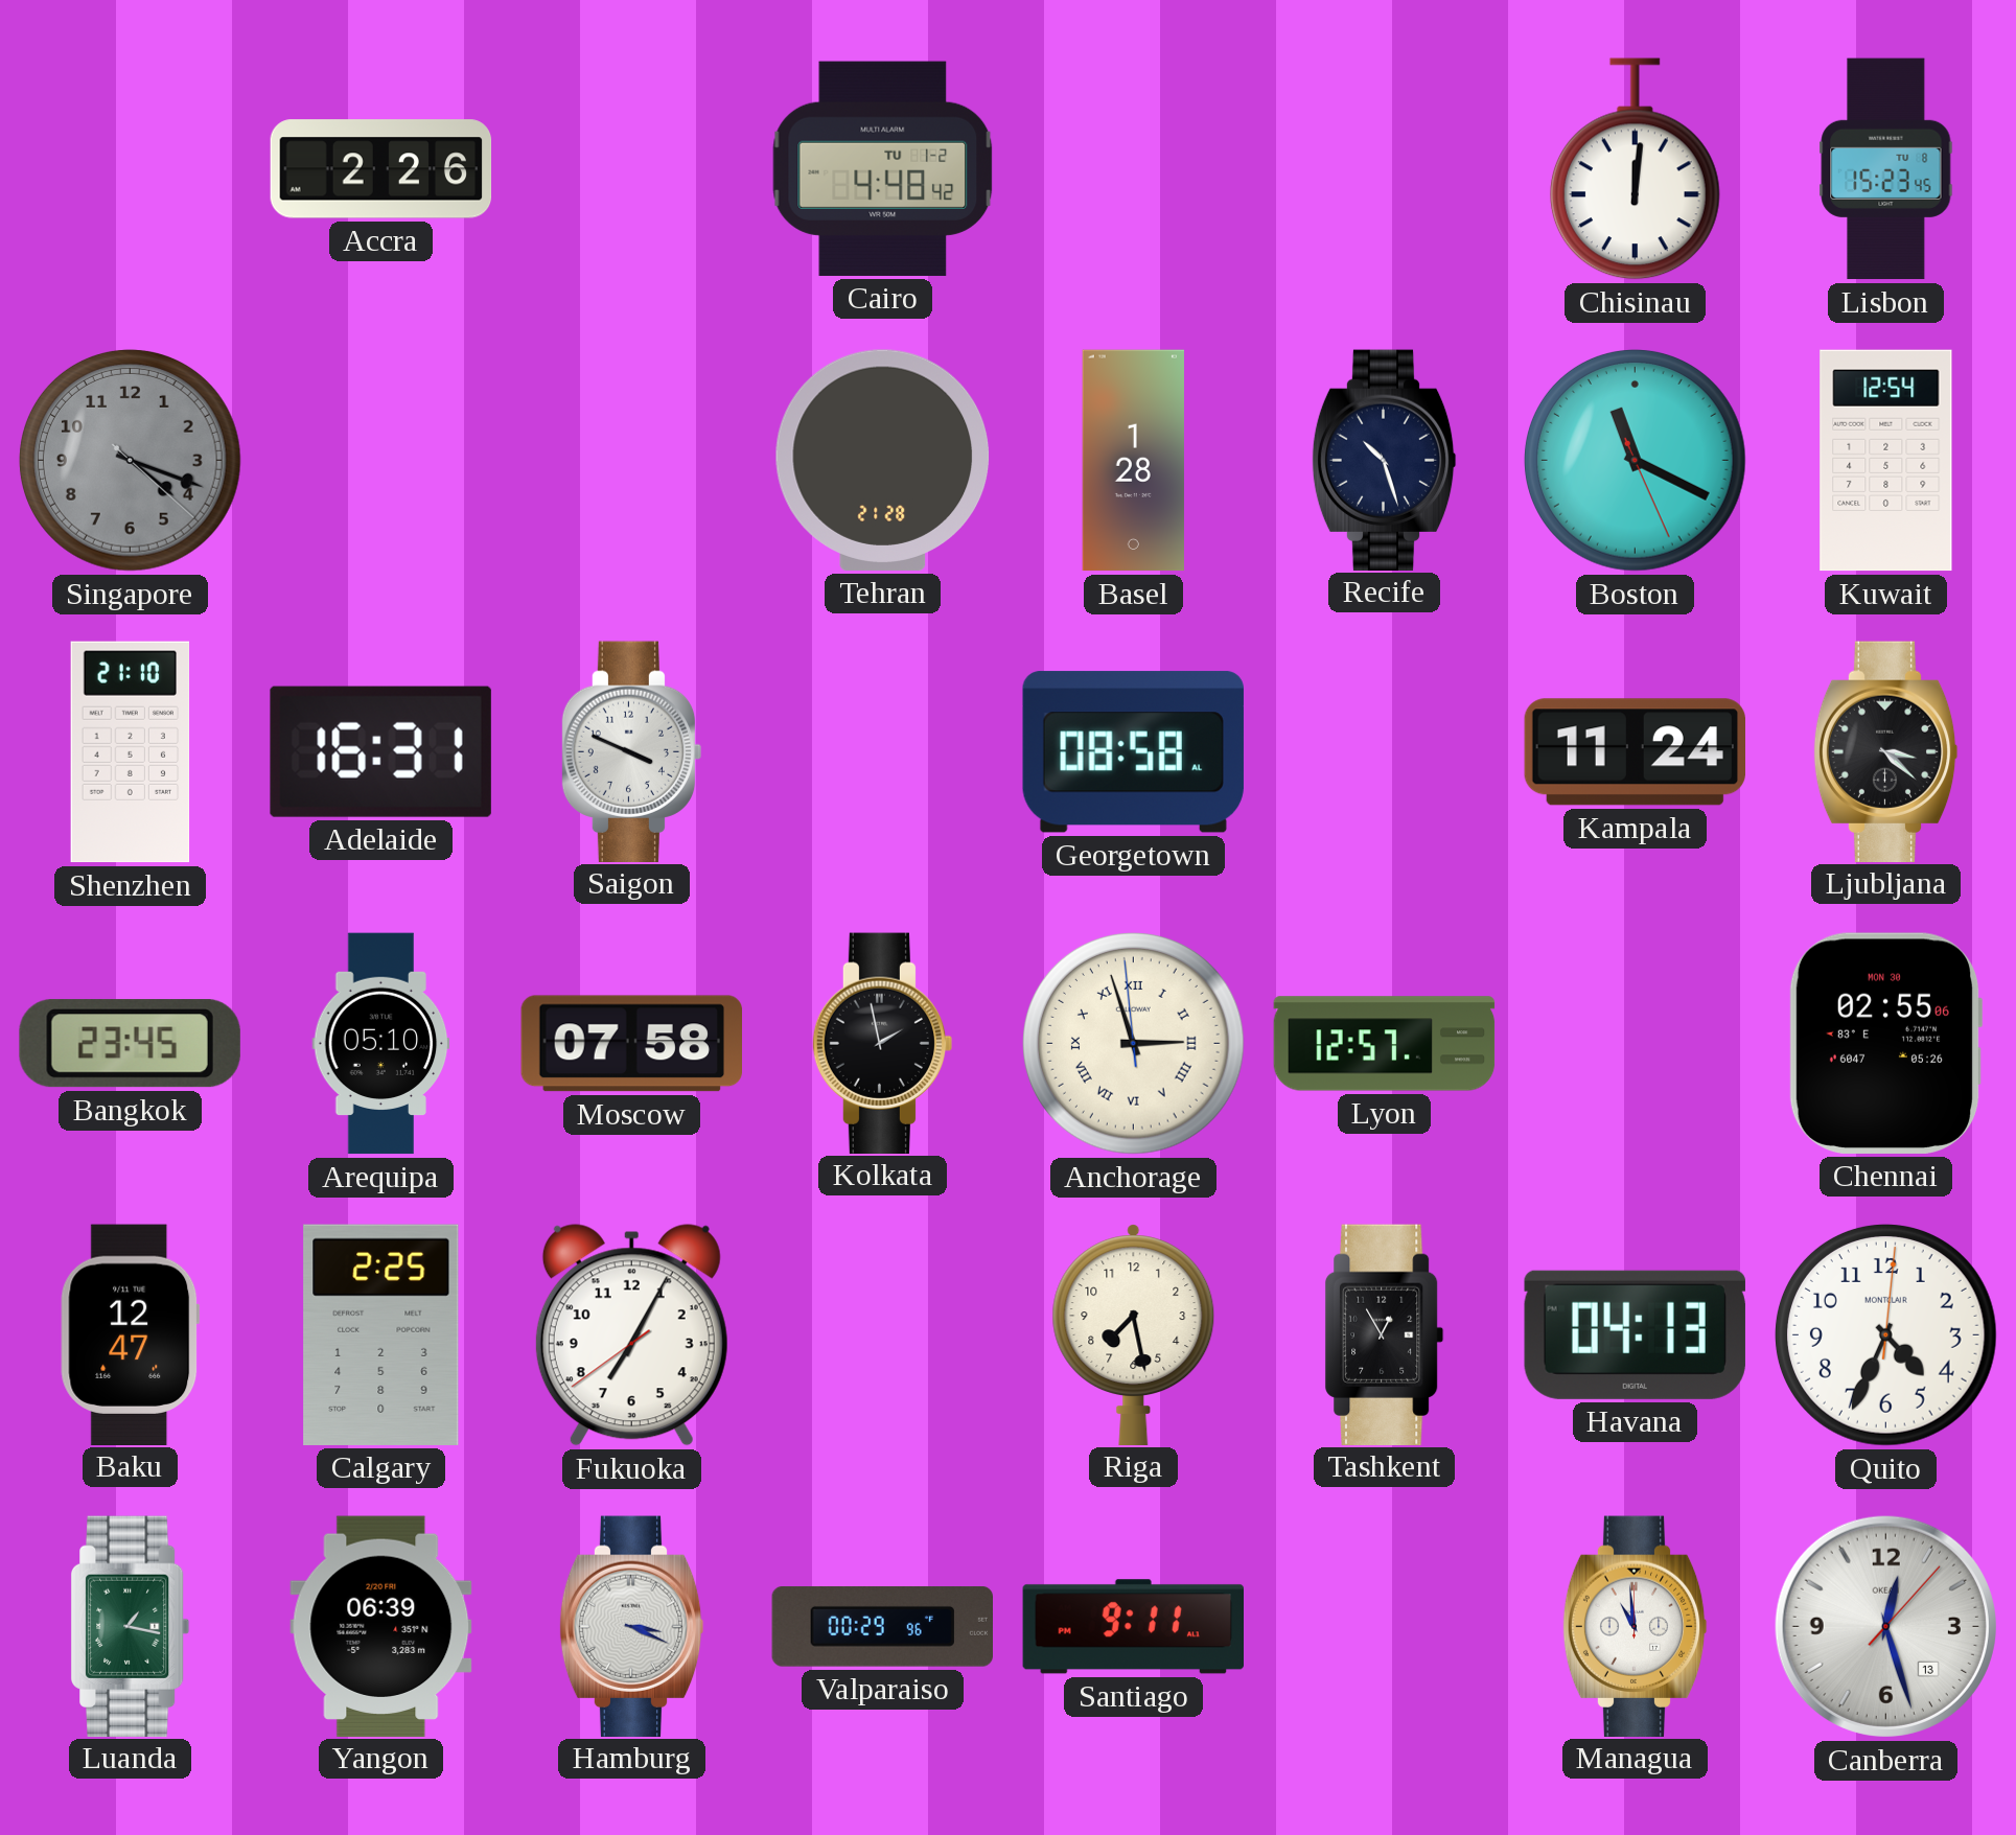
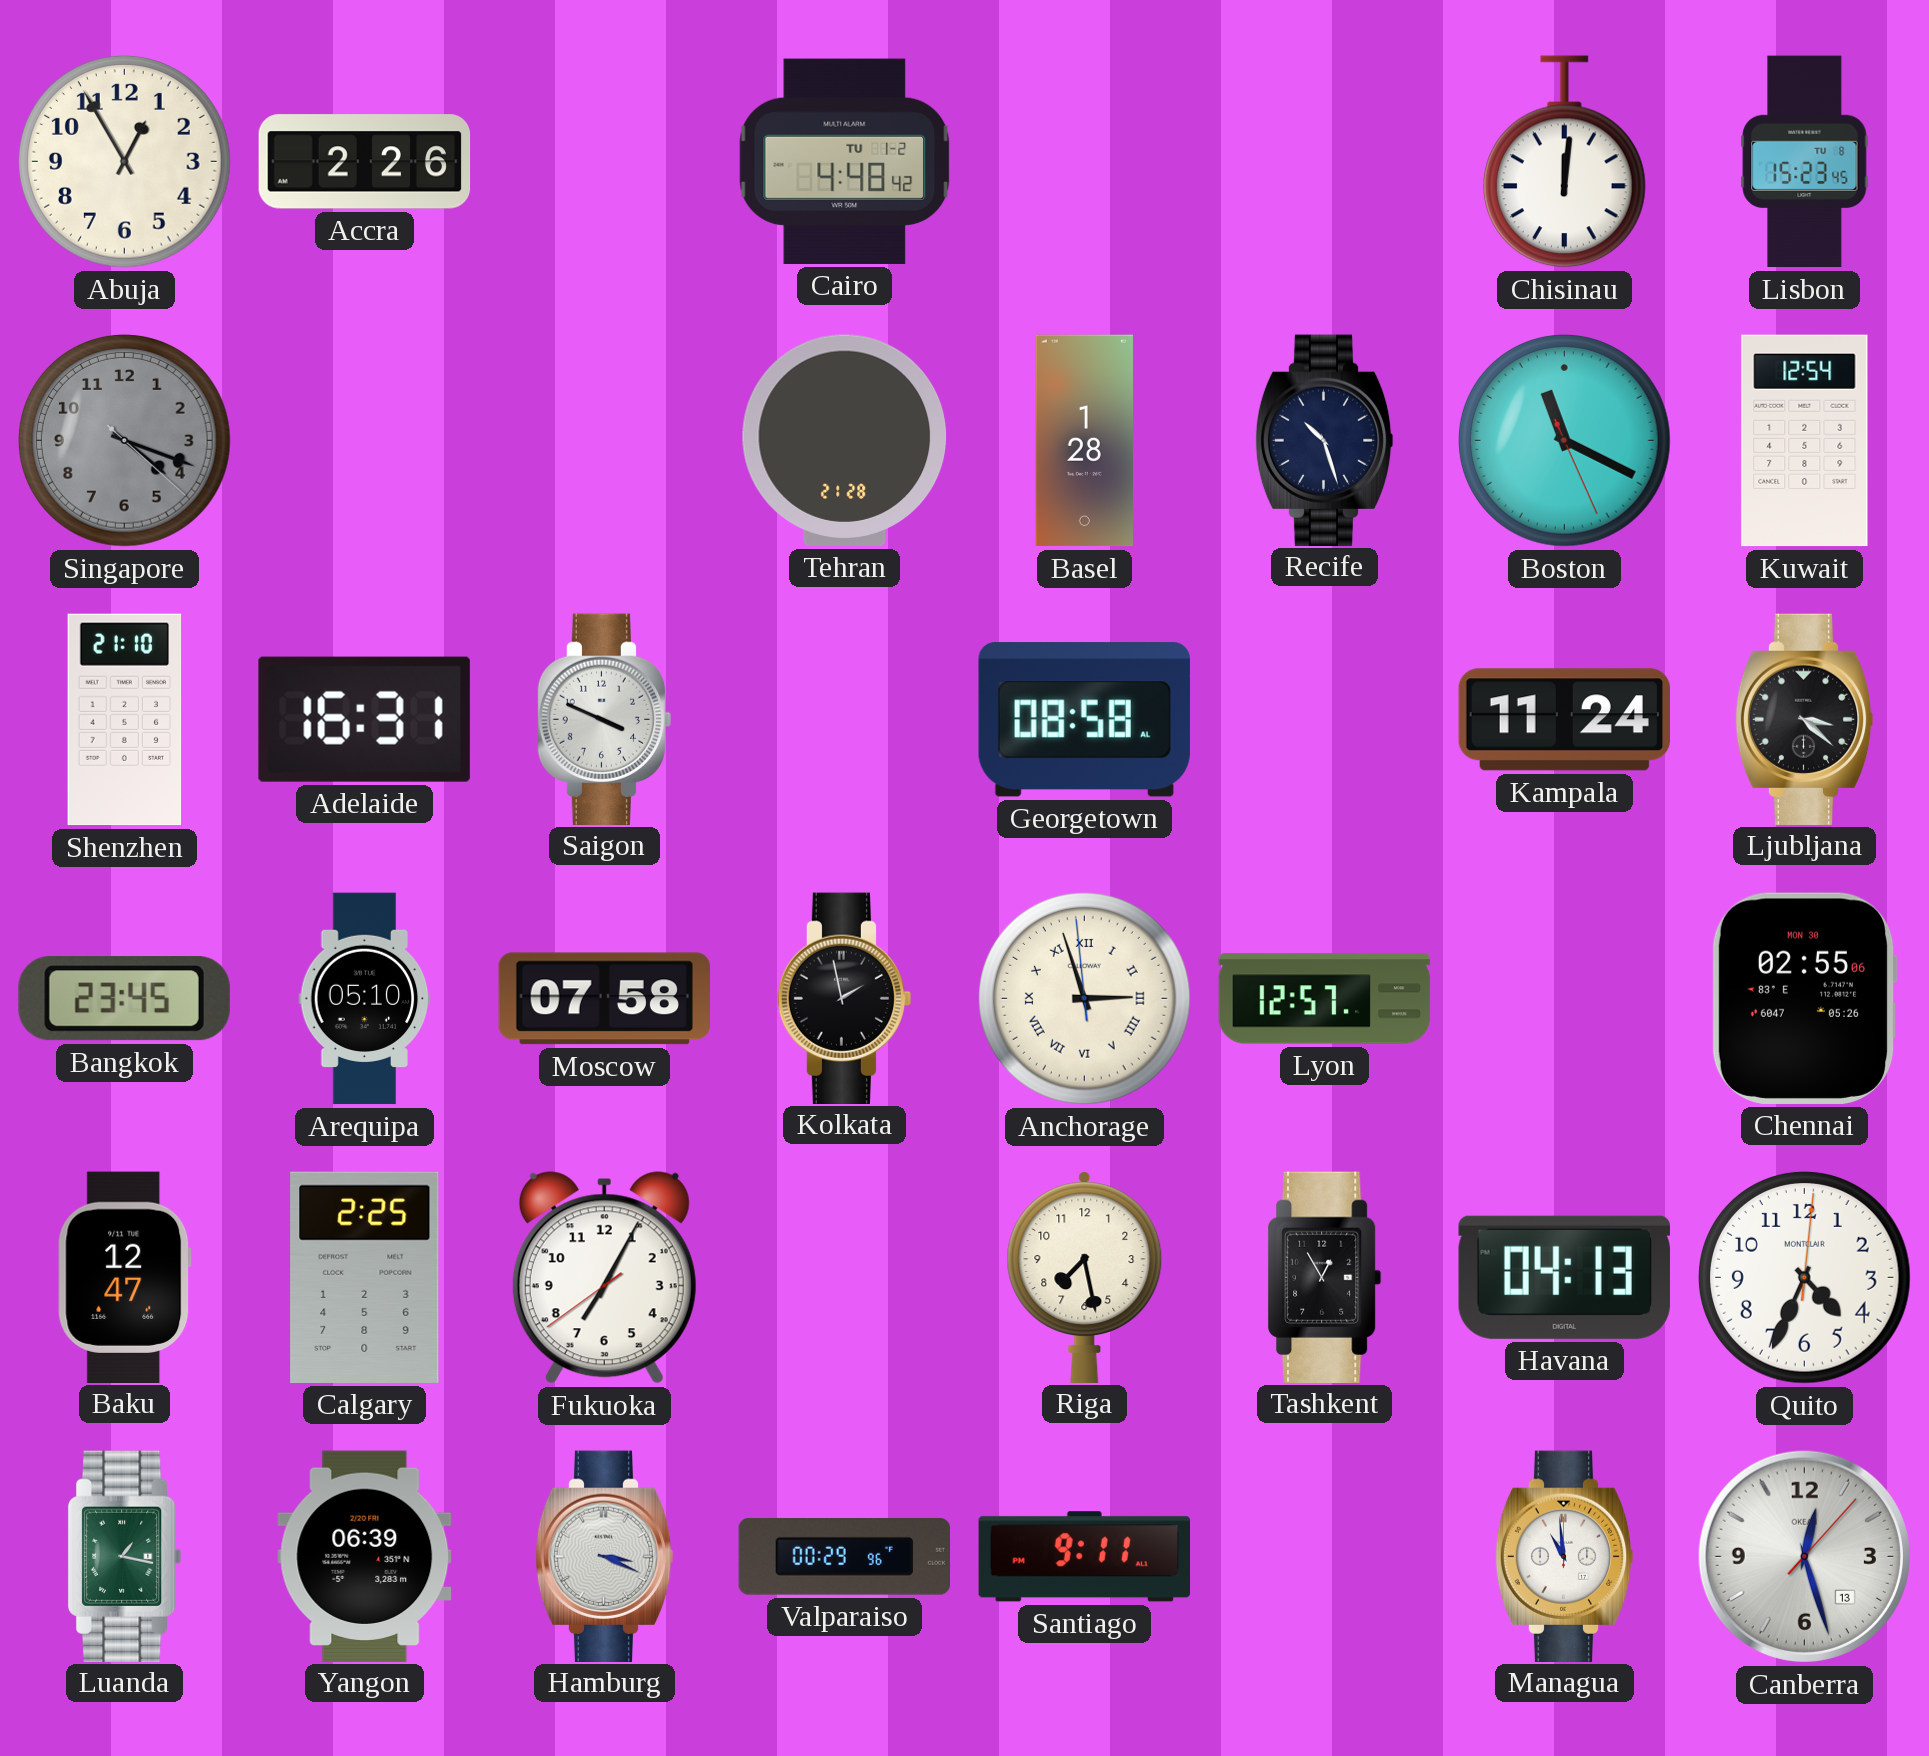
Abuja: none -> 12:55
